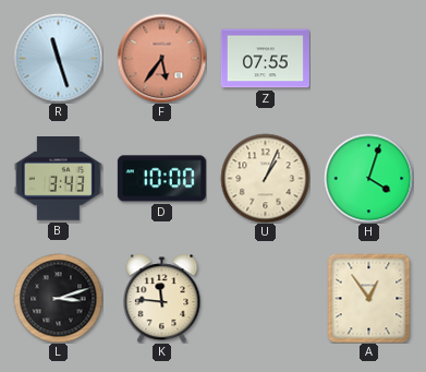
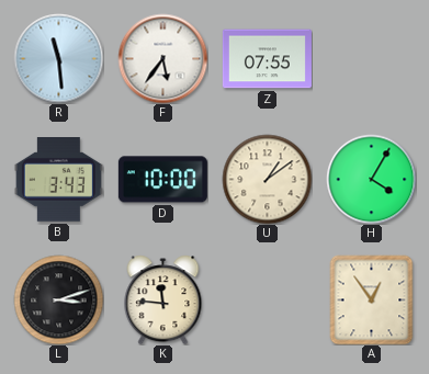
R: 11:27 -> 11:29
F dial: salmon -> white
U: 1:04 -> 1:09
H: 4:03 -> 4:05
